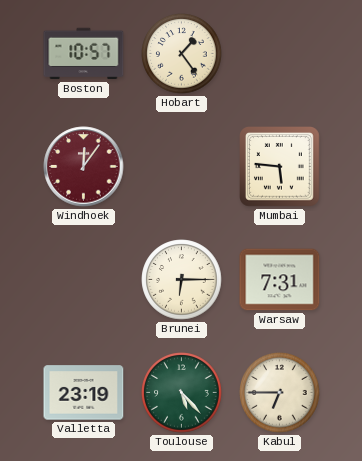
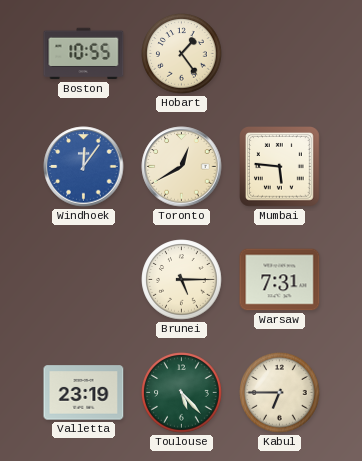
Boston: 10:57 -> 10:55
Windhoek dial: burgundy -> blue
Toronto: none -> 12:40
Brunei: 6:15 -> 5:15
